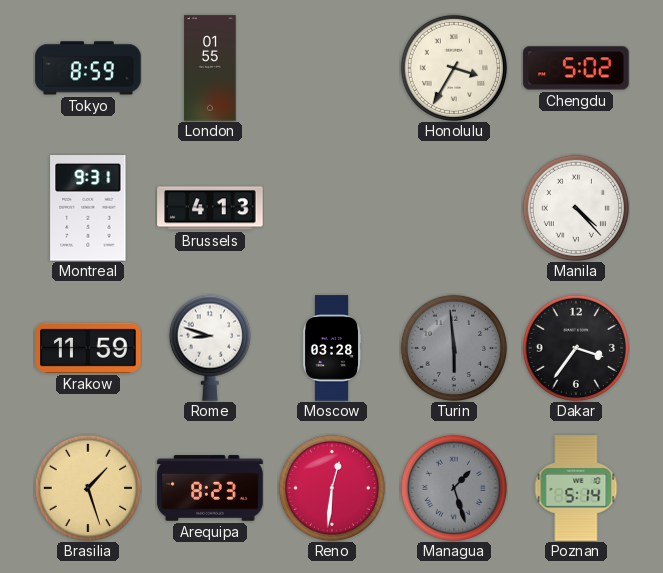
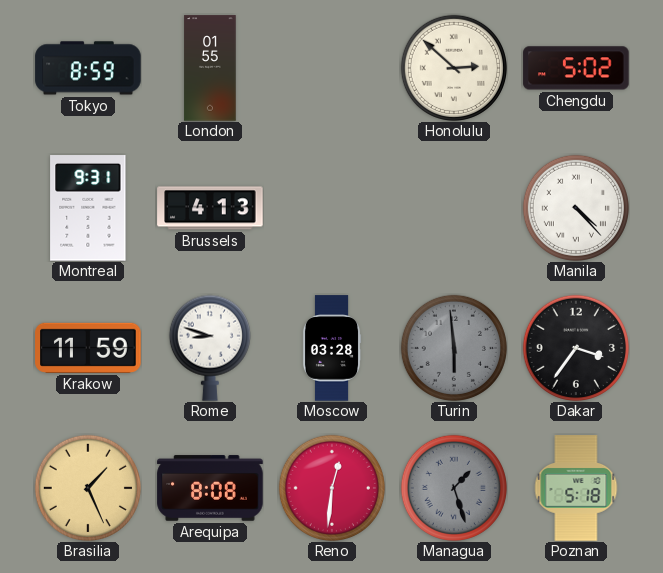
Honolulu: 3:35 -> 2:52
Brasilia: 1:27 -> 1:26
Arequipa: 8:23 -> 8:08
Poznan: 5:14 -> 5:18
